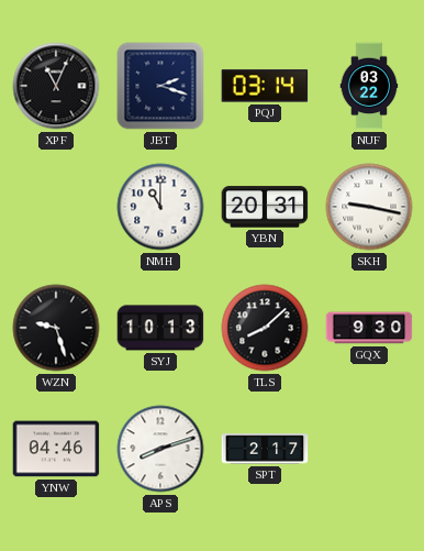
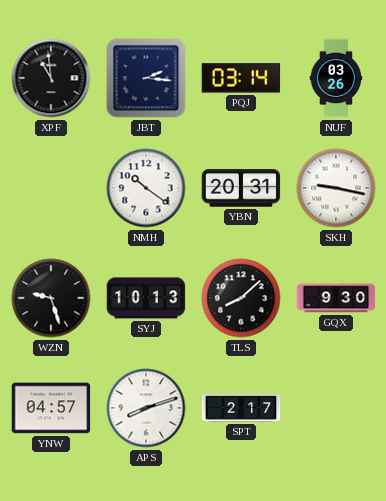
XPF: 11:04 -> 10:59
JBT: 2:18 -> 2:16
NUF: 03:22 -> 03:26
NMH: 11:00 -> 10:21
YNW: 04:46 -> 04:57
